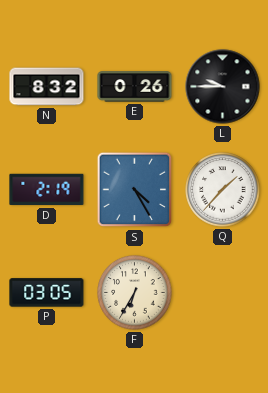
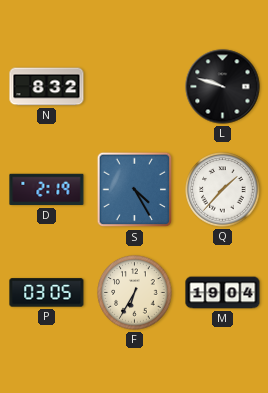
E: 0:26 -> none
L: 9:45 -> 9:48
M: none -> 19:04
